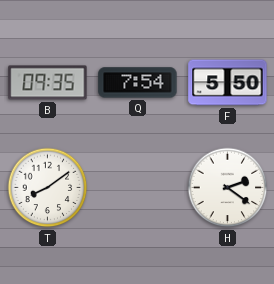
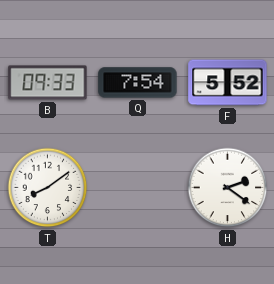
B: 09:35 -> 09:33
F: 5:50 -> 5:52
